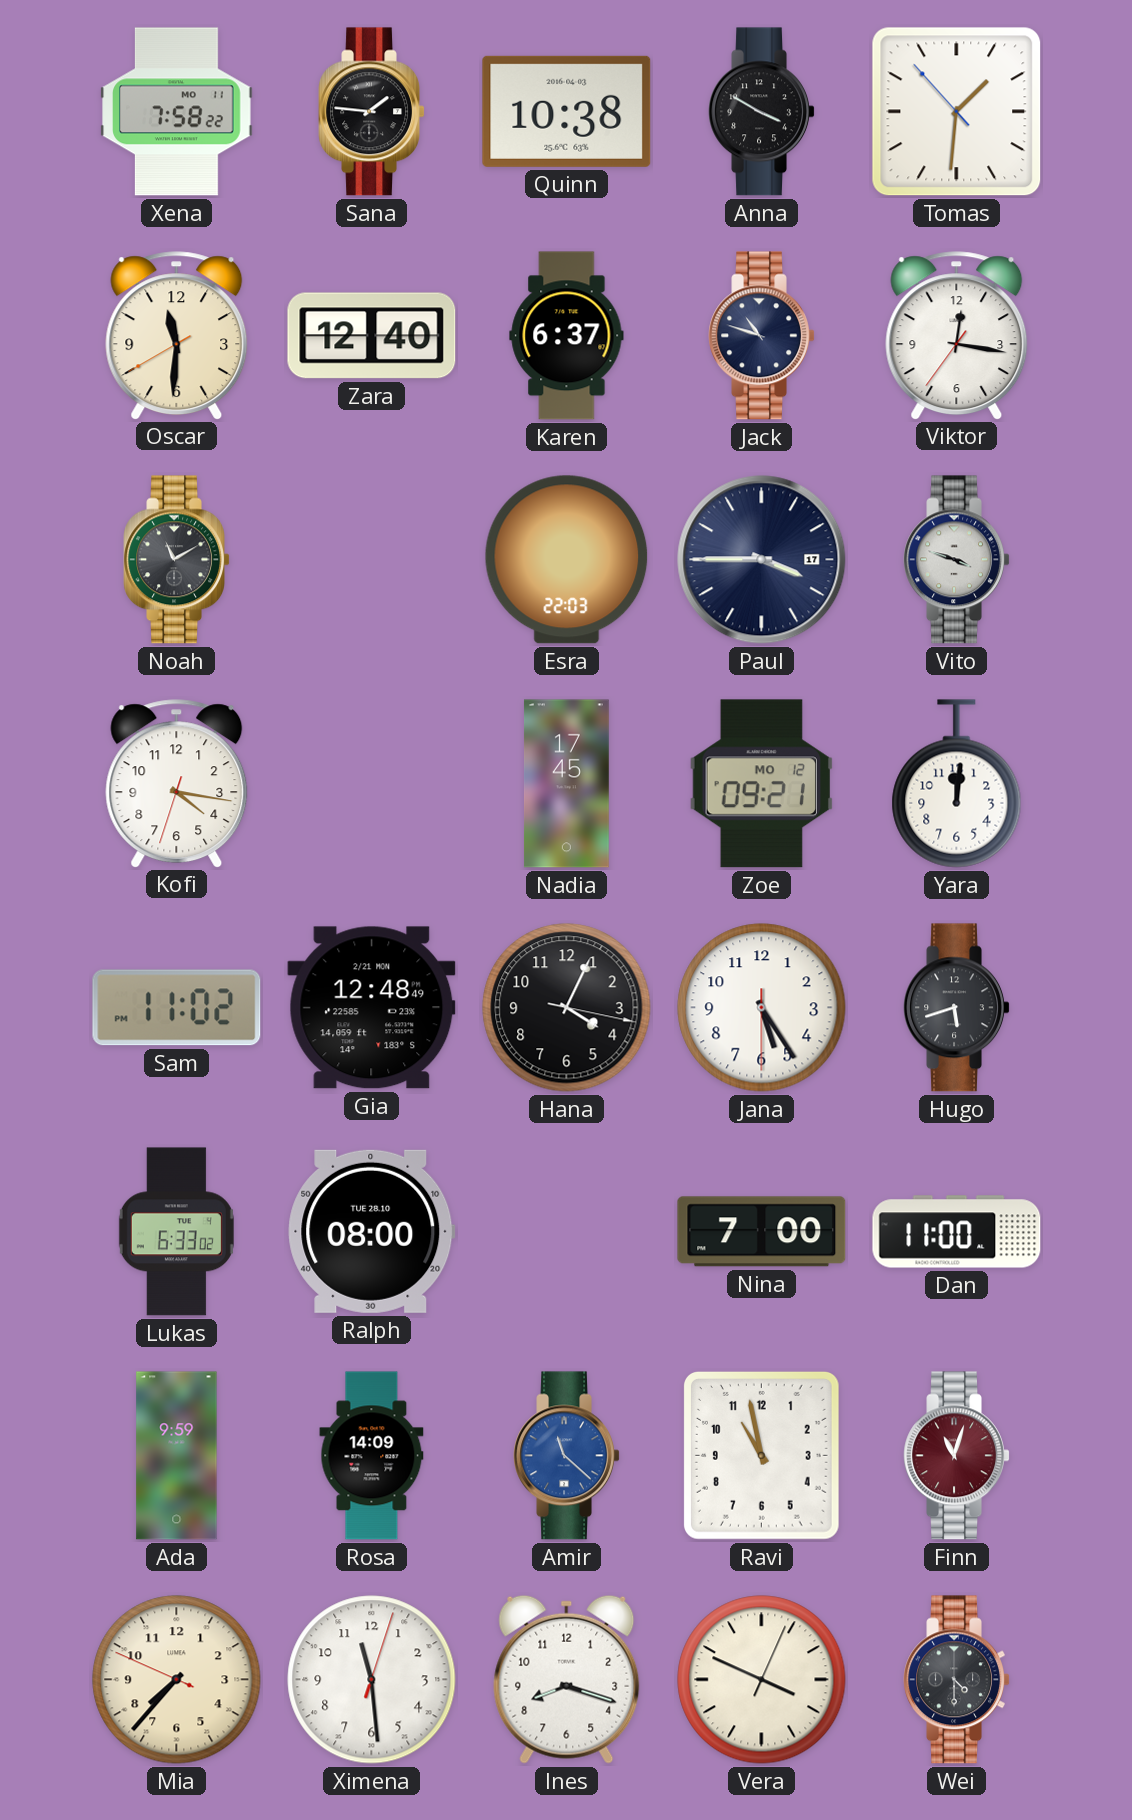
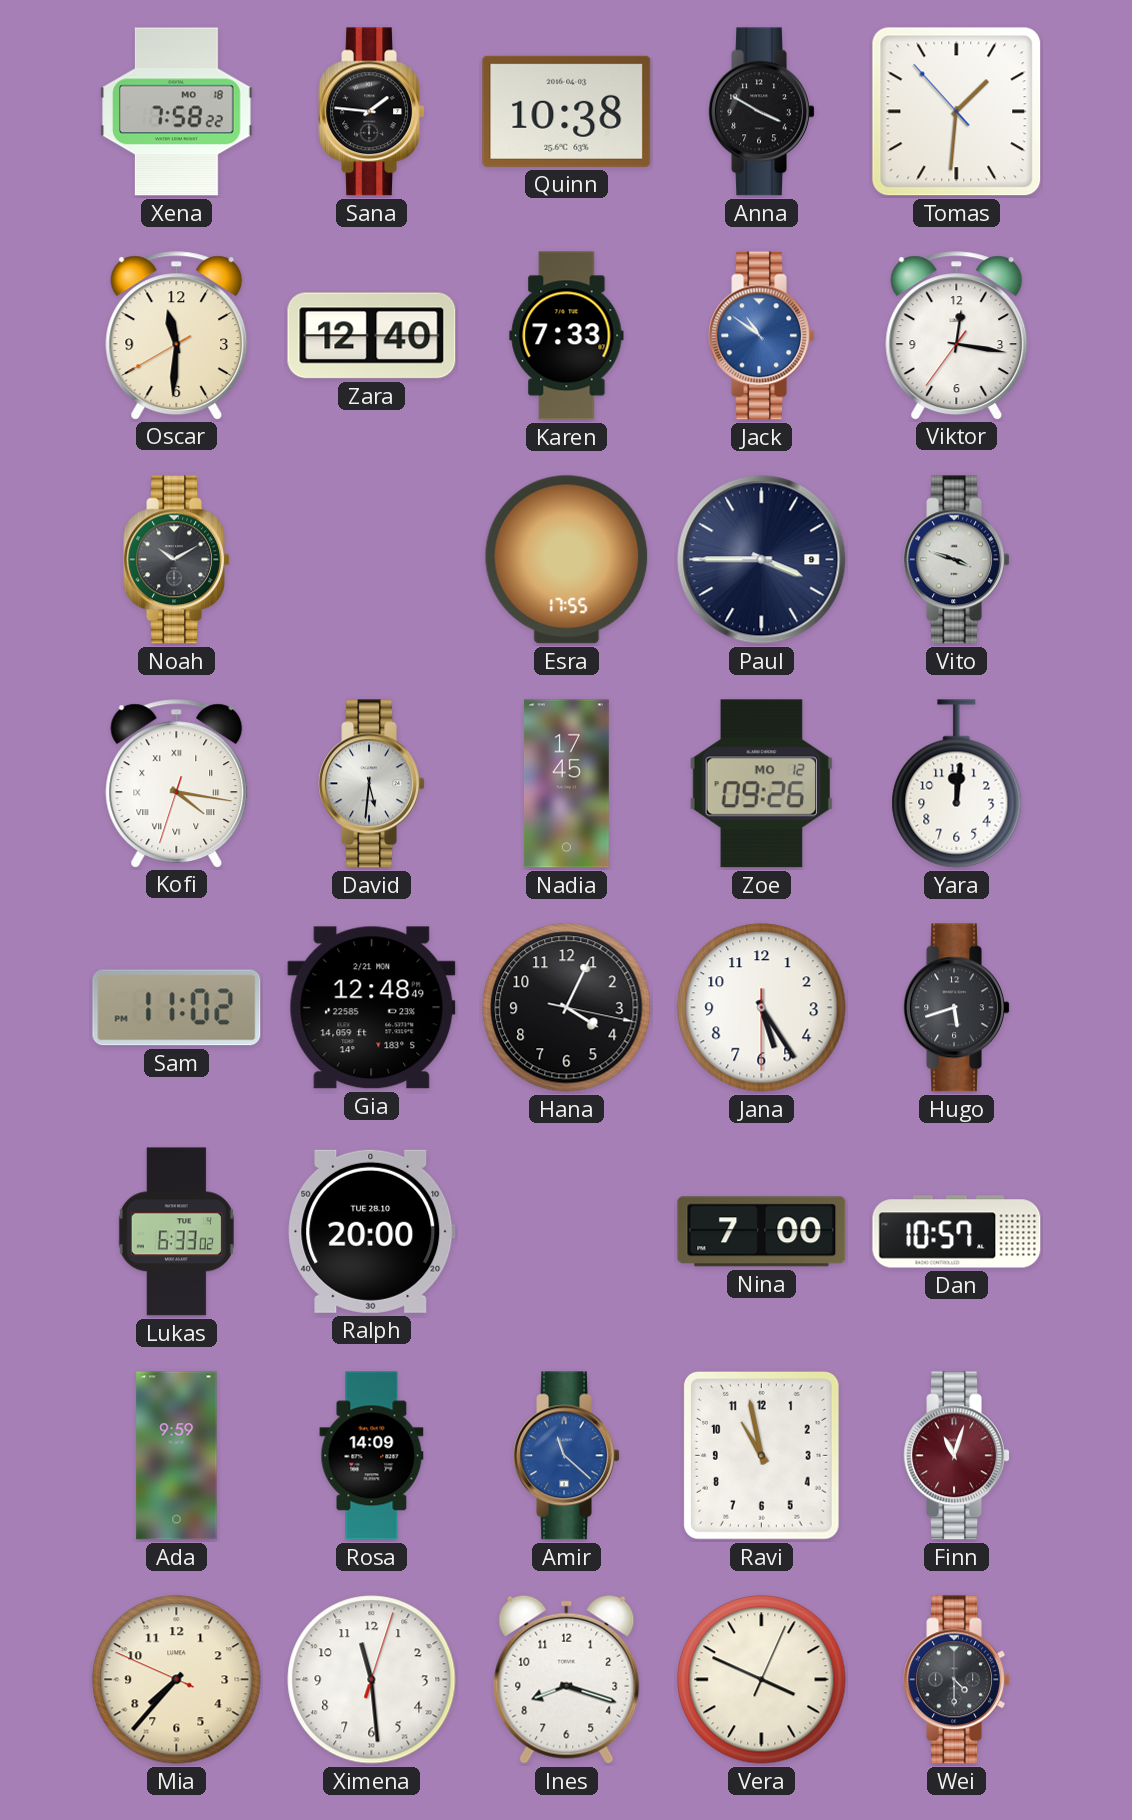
Xena date: MO 11 -> MO 18
Karen: 6:37 -> 7:33
Jack: 10:48 -> 10:51
Jack dial: navy -> blue
Noah: 11:10 -> 10:10
Esra: 22:03 -> 17:55
Paul date: 17 -> 9
Kofi numerals: Arabic -> Roman
David: none -> 5:31
Zoe: 09:21 -> 09:26
Ralph: 08:00 -> 20:00
Dan: 11:00 -> 10:57
